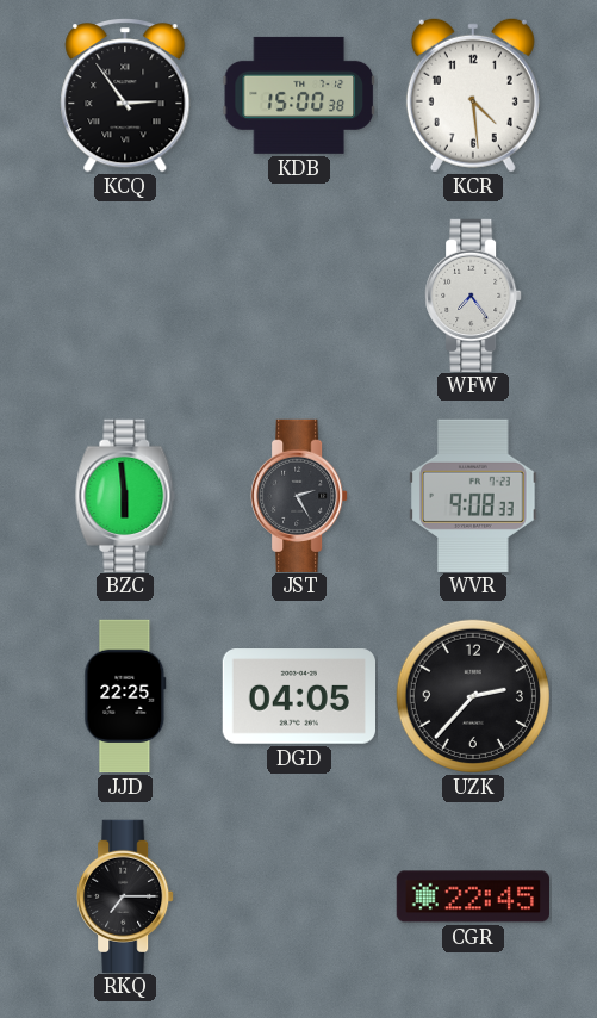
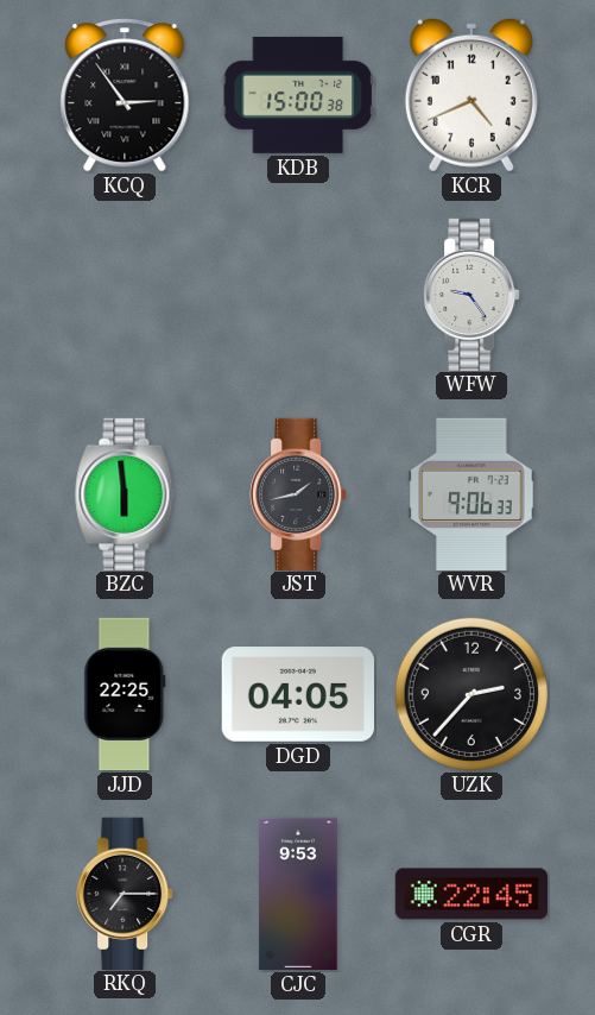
KCR: 4:29 -> 4:41
WFW: 7:24 -> 9:24
JST: 2:25 -> 1:43
WVR: 9:08 -> 9:06
CJC: none -> 9:53
